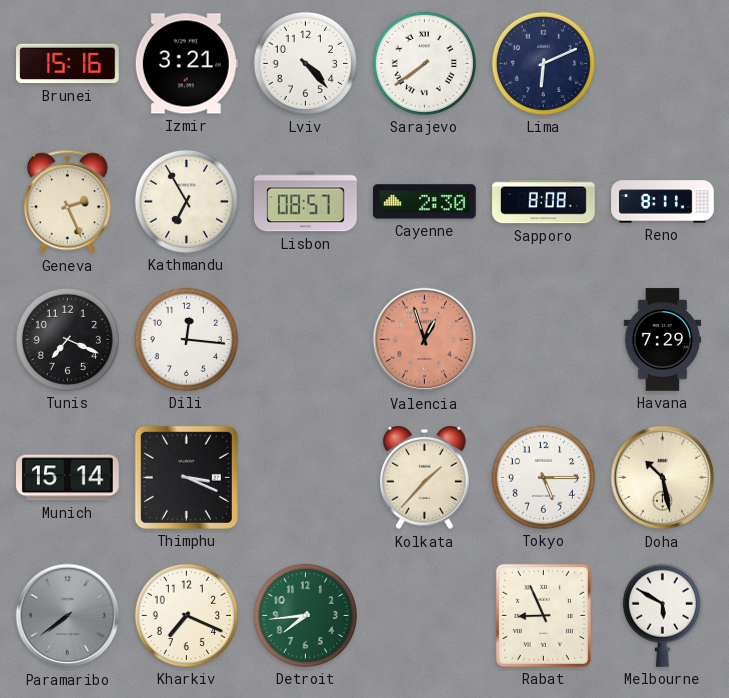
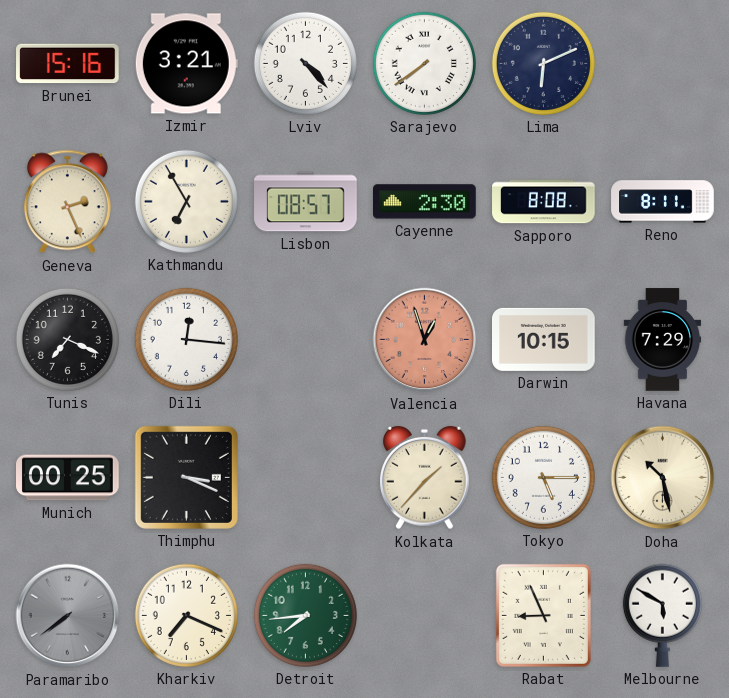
Darwin: none -> 10:15
Munich: 15:14 -> 00:25
